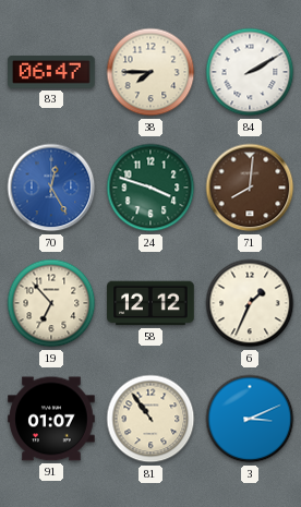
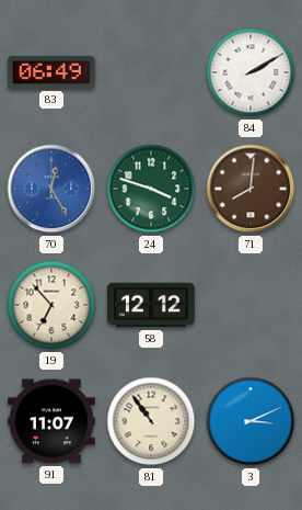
83: 06:47 -> 06:49
38: 7:45 -> none
6: 1:34 -> none
91: 01:07 -> 11:07
